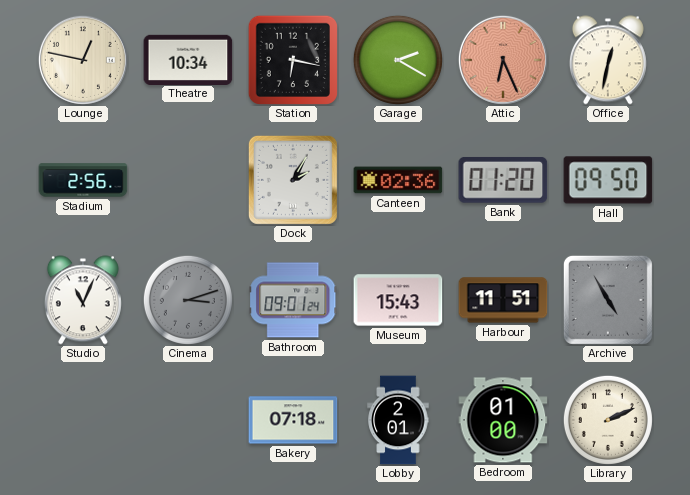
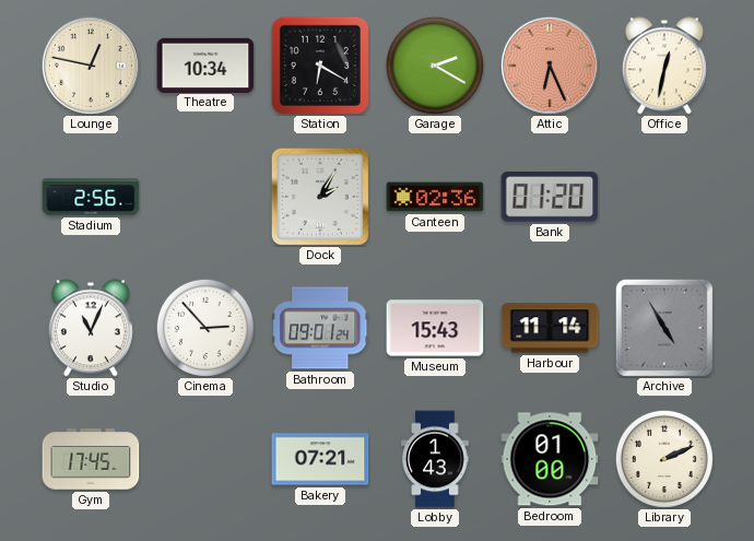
Station: 6:17 -> 6:20
Hall: 09:50 -> none
Cinema: 3:12 -> 2:53
Cinema dial: grey -> white
Harbour: 11:51 -> 11:14
Gym: none -> 17:45
Bakery: 07:18 -> 07:21
Lobby: 2:01 -> 1:43
